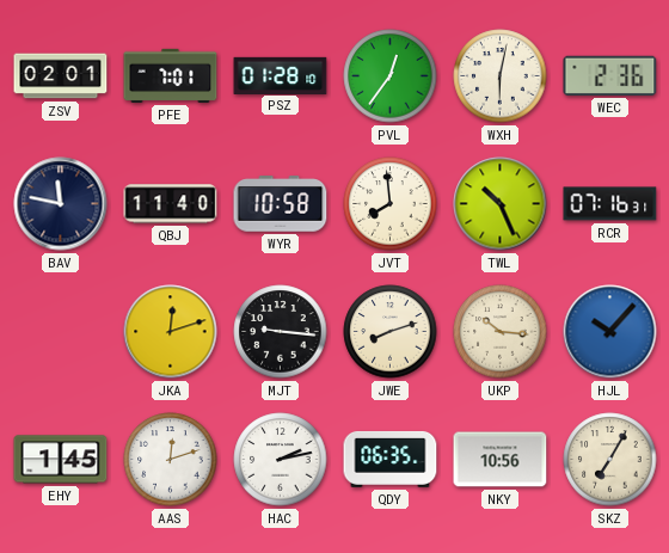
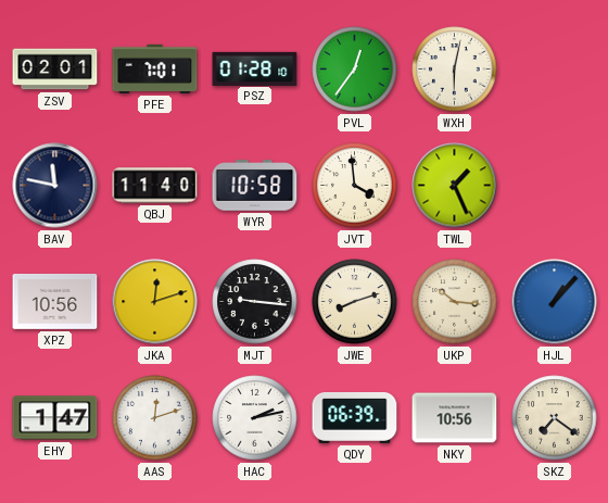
WEC: 2:36 -> none
JVT: 7:59 -> 3:59
TWL: 10:26 -> 1:26
RCR: 07:16 -> none
XPZ: none -> 10:56
HJL: 10:07 -> 1:07
EHY: 1:45 -> 1:47
QDY: 06:35 -> 06:39
SKZ: 7:05 -> 7:21
